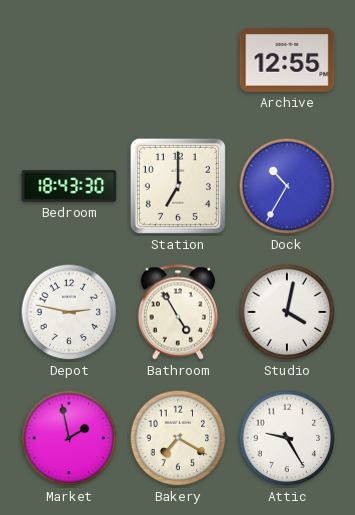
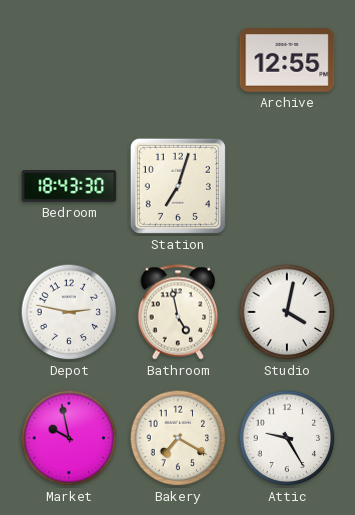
Station: 7:00 -> 7:03
Dock: 10:35 -> none
Bathroom: 4:55 -> 4:58
Market: 1:58 -> 9:58
